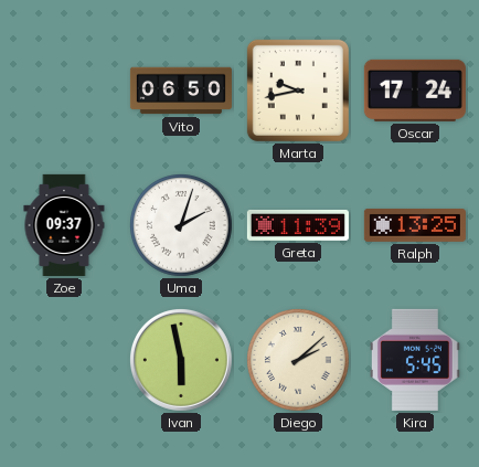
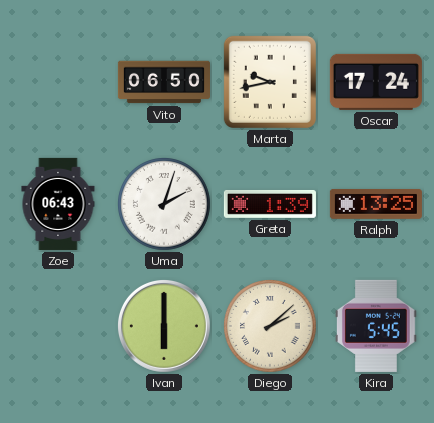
Zoe: 09:37 -> 06:43
Greta: 11:39 -> 1:39
Ivan: 5:58 -> 6:00
